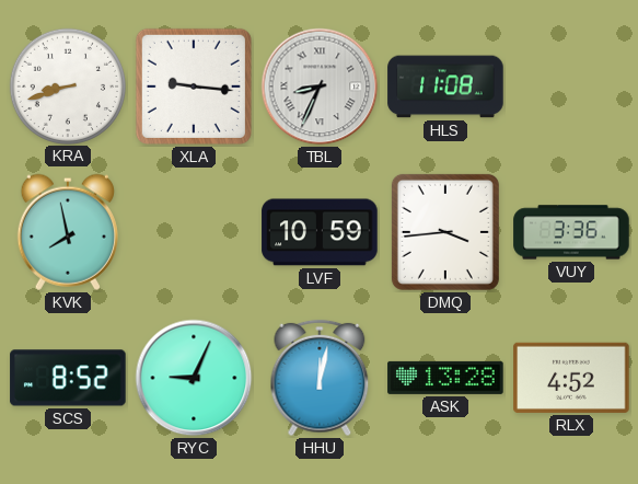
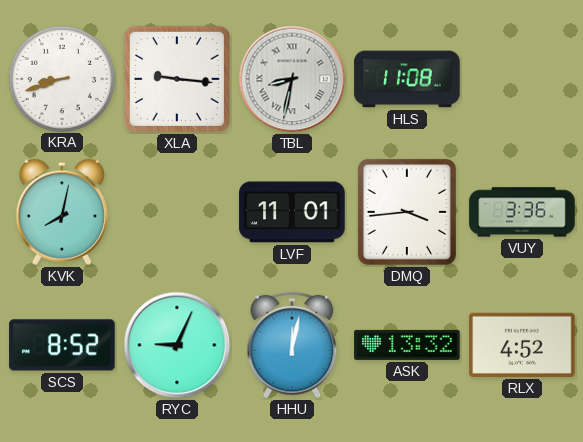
TBL: 8:34 -> 8:32
KVK: 7:58 -> 8:02
LVF: 10:59 -> 11:01
ASK: 13:28 -> 13:32
